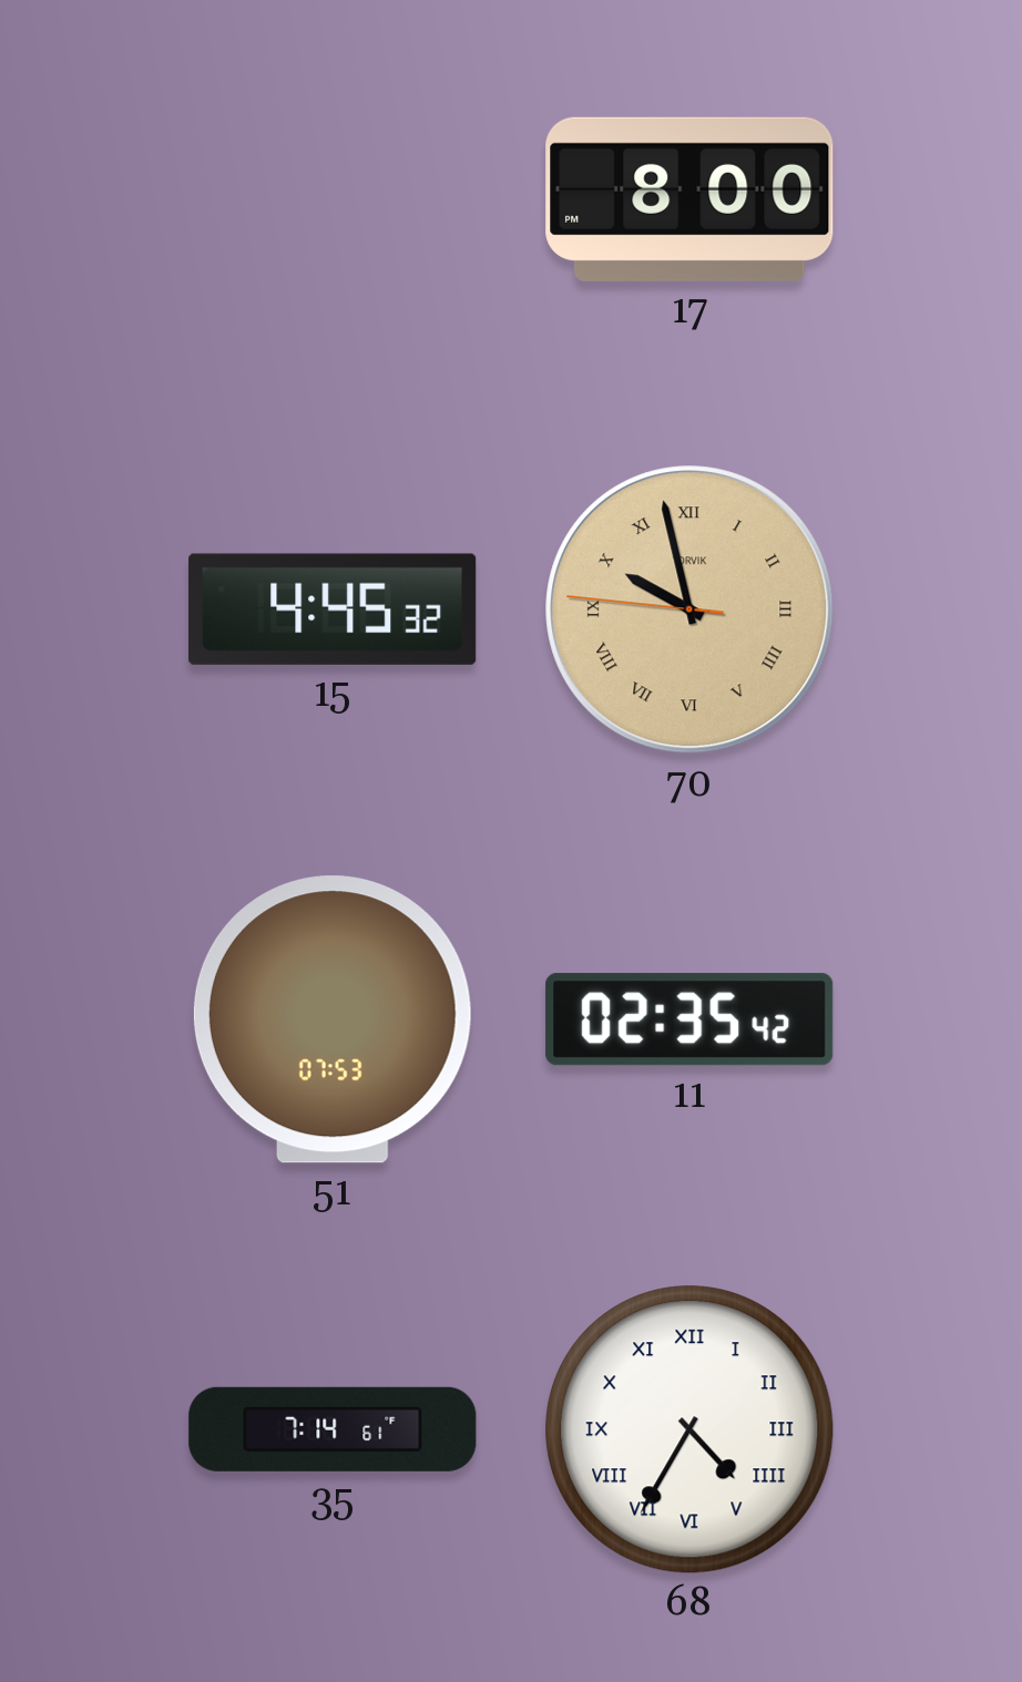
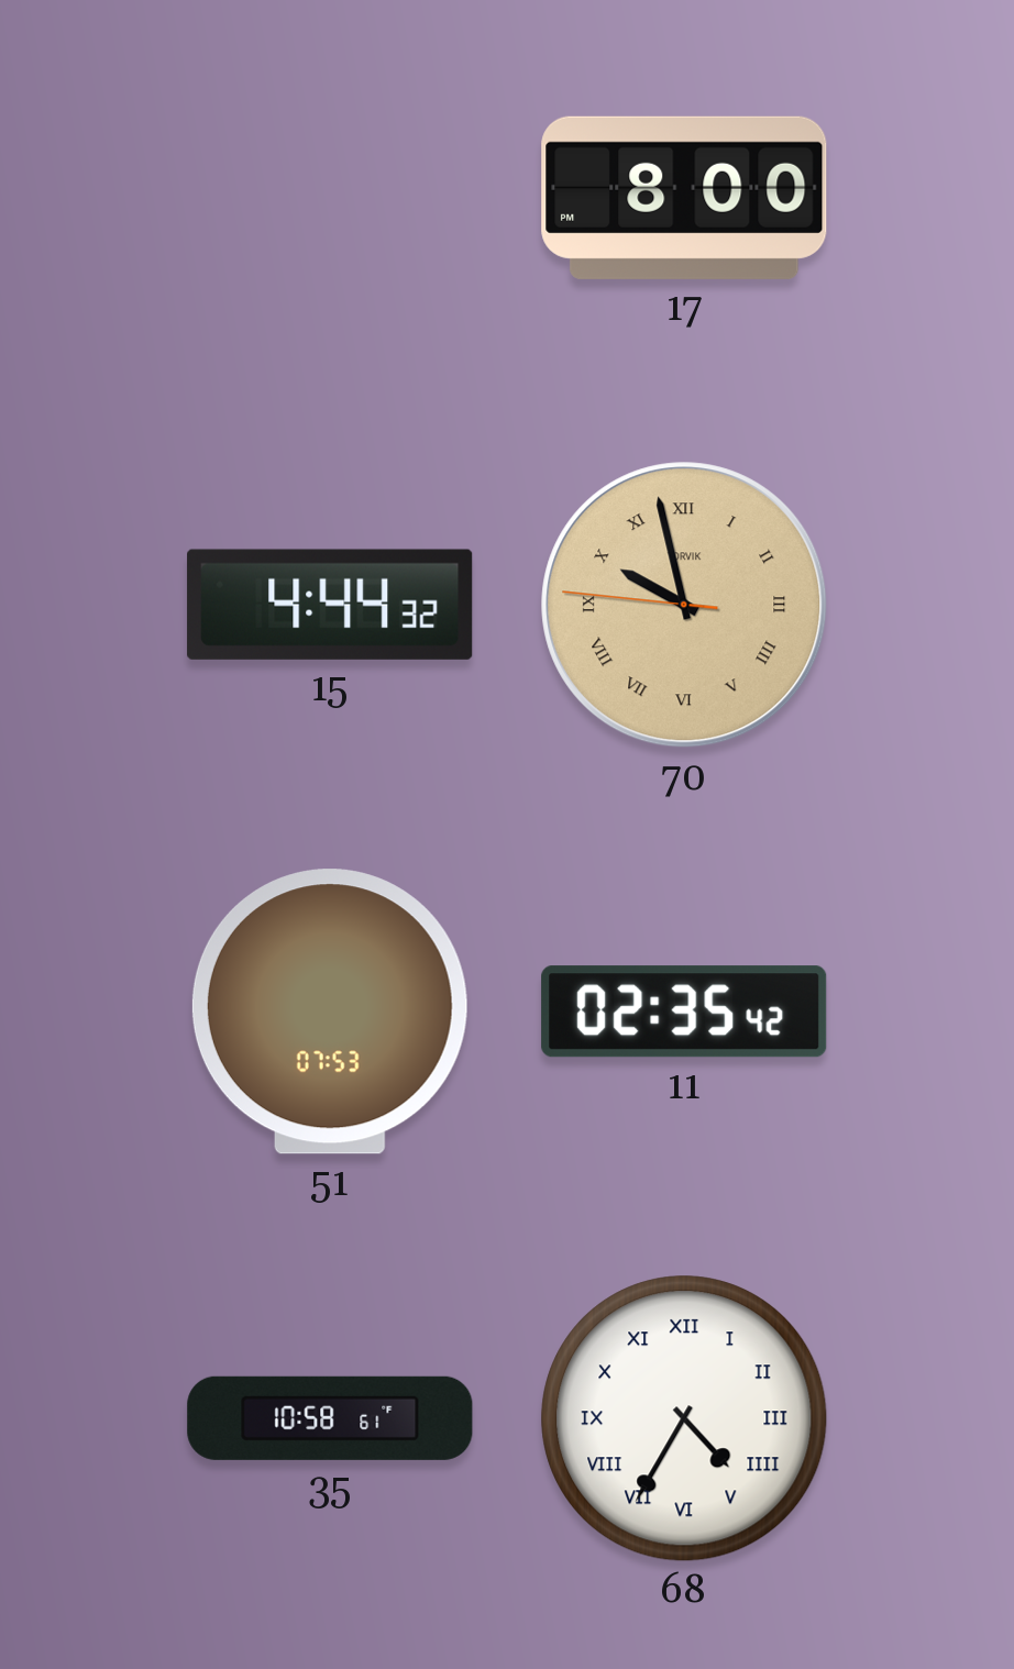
15: 4:45 -> 4:44
35: 7:14 -> 10:58
